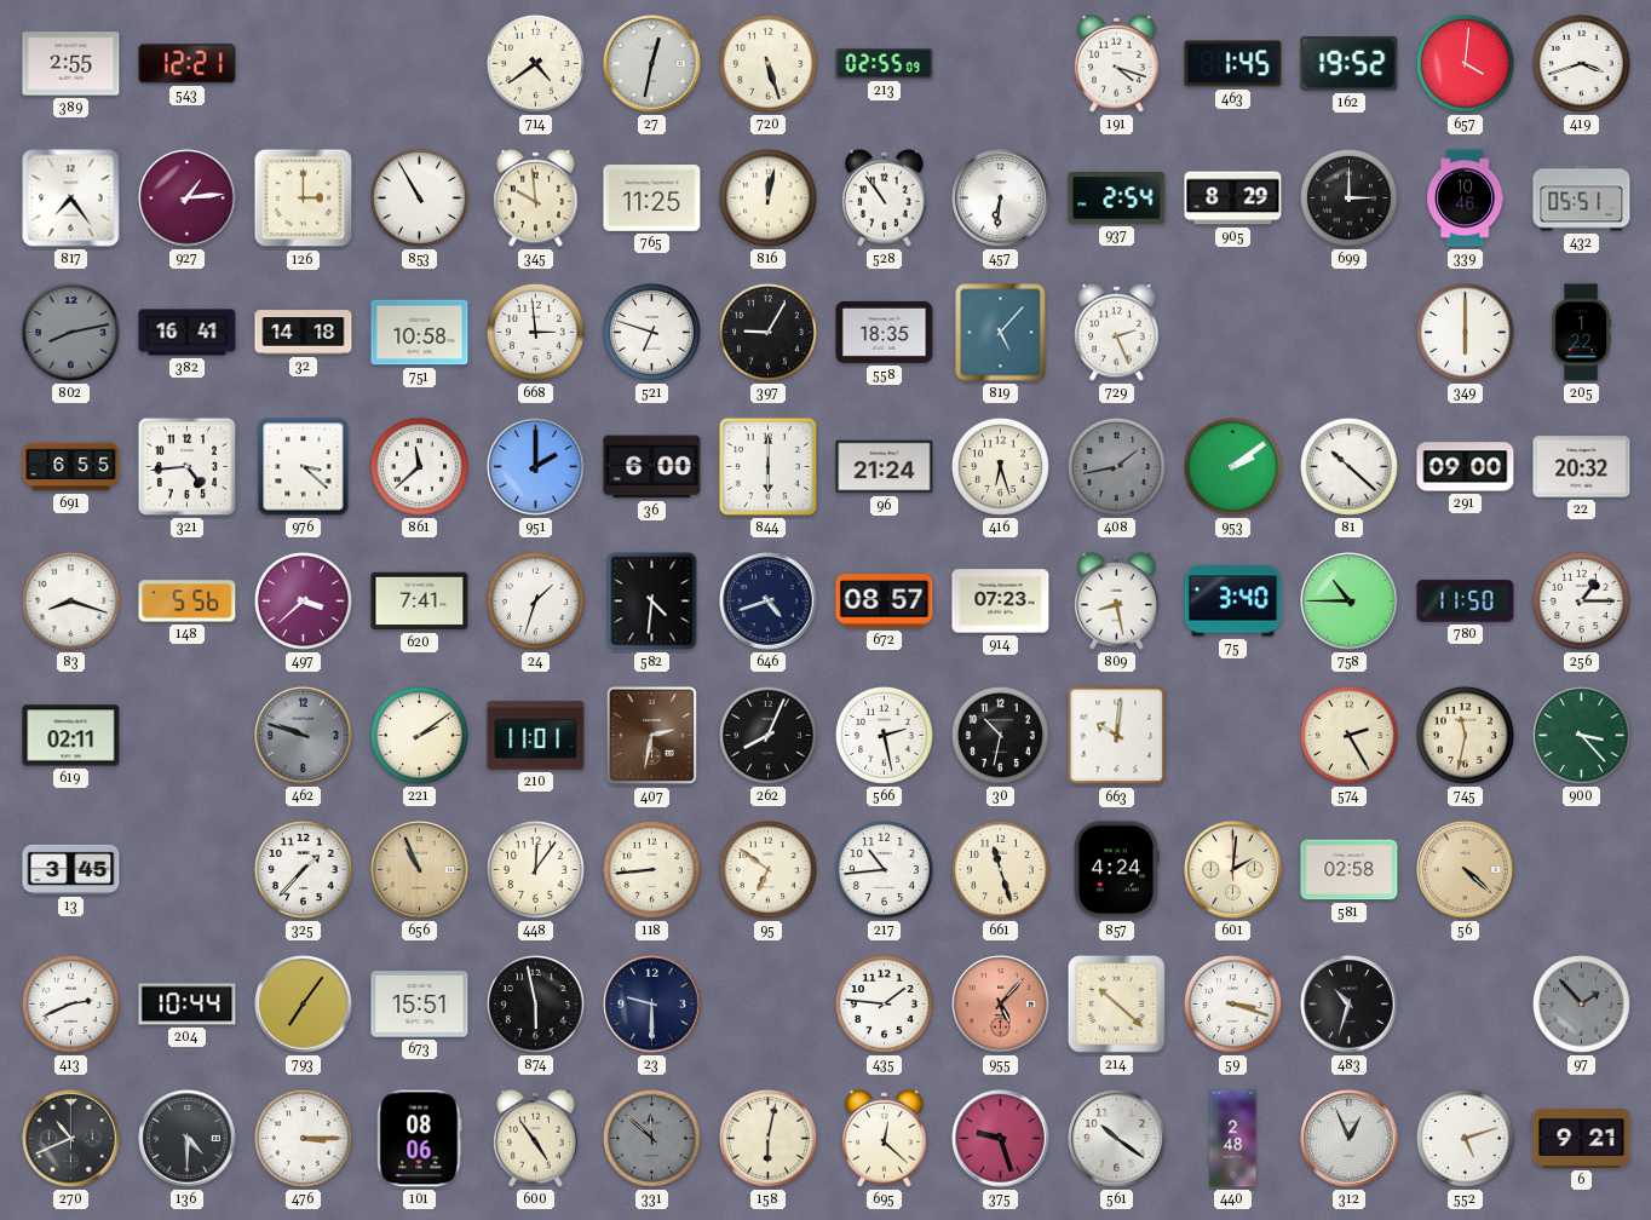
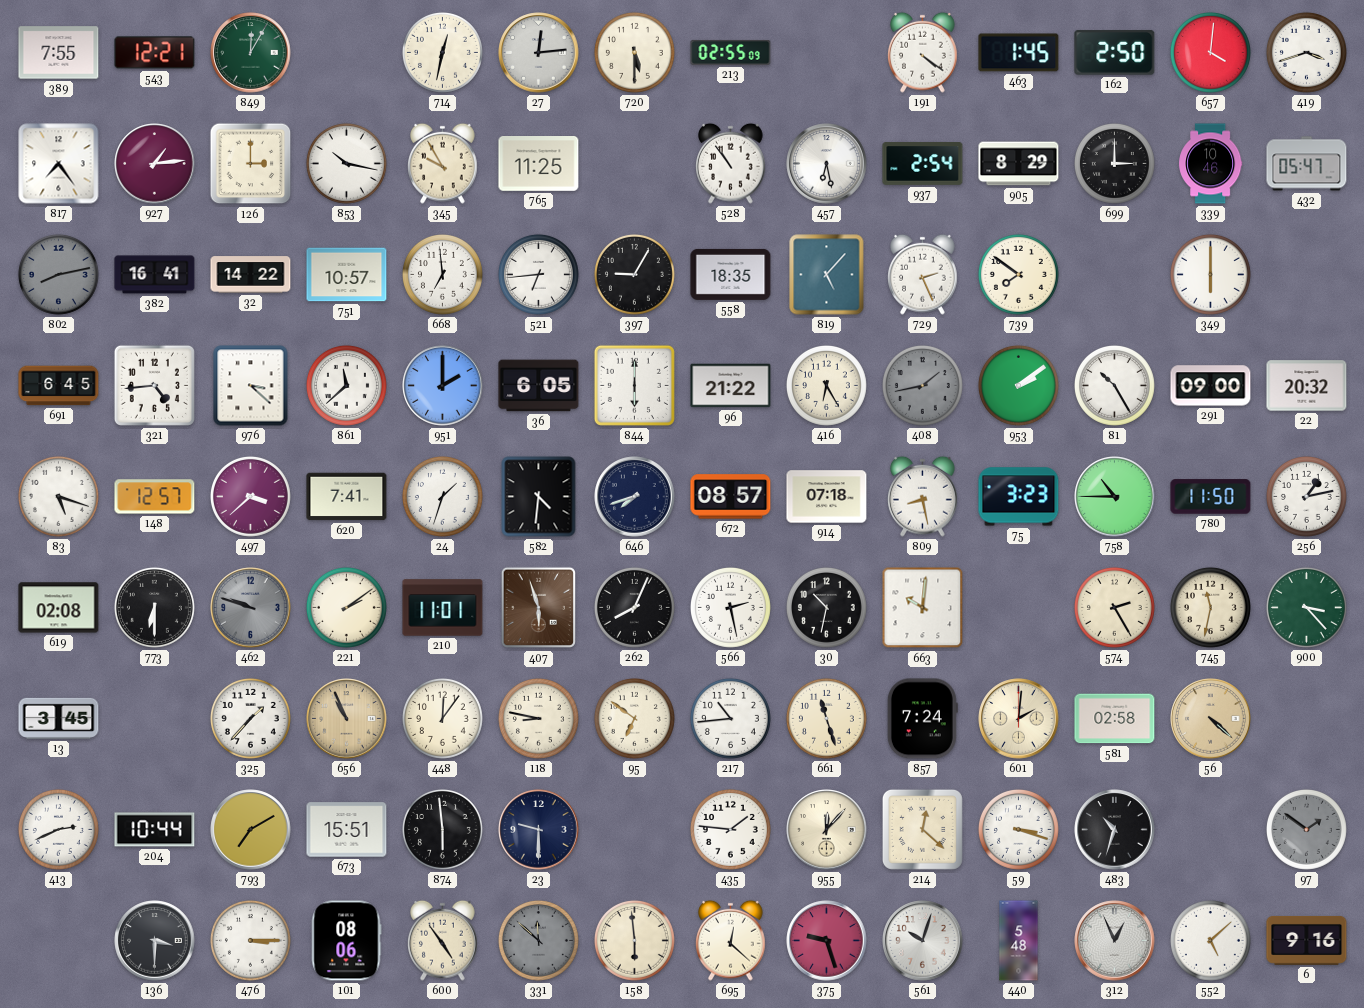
389: 2:55 -> 7:55
849: none -> 12:05
714: 4:39 -> 12:32
27: 12:32 -> 12:14
720: 5:27 -> 5:30
191: 4:18 -> 4:21
162: 19:52 -> 2:50
853: 10:55 -> 10:17
345: 9:59 -> 9:55
816: 12:02 -> none
457: 6:31 -> 6:28
432: 05:51 -> 05:47
32: 14:18 -> 14:22
751: 10:58 -> 10:57
668: 2:59 -> 6:59
521: 6:48 -> 6:44
739: none -> 7:51
205: 1:22 -> none
691: 6:55 -> 6:45
36: 6:00 -> 6:05
96: 21:24 -> 21:22
416: 6:27 -> 6:25
81: 10:22 -> 10:25
83: 8:18 -> 5:18
148: 5:56 -> 12:57
646: 4:42 -> 7:42
914: 07:23 -> 07:18
75: 3:40 -> 3:23
256: 1:15 -> 1:13
619: 02:11 -> 02:08
773: none -> 6:30
407: 2:32 -> 5:57
118: 8:44 -> 8:47
857: 4:24 -> 7:24
793: 7:06 -> 7:10
874: 5:58 -> 5:59
955: 5:07 -> 12:07
955 dial: salmon -> cream
214: 10:22 -> 12:22
97: 1:53 -> 1:51
270: 10:41 -> none
136: 4:30 -> 3:30
158: 6:02 -> 5:59
561: 10:21 -> 10:03
440: 2:48 -> 5:48
552: 5:12 -> 5:08
6: 9:21 -> 9:16
